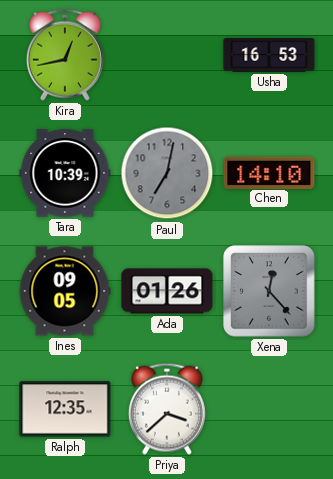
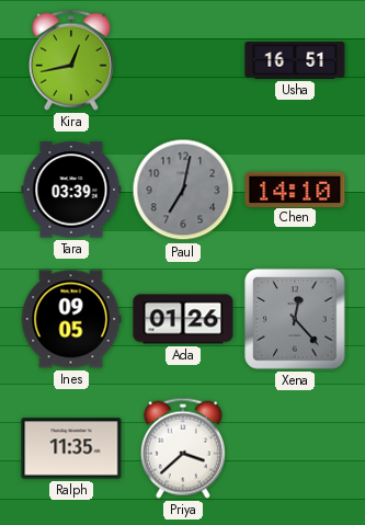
Usha: 16:53 -> 16:51
Tara: 10:39 -> 03:39
Ralph: 12:35 -> 11:35
